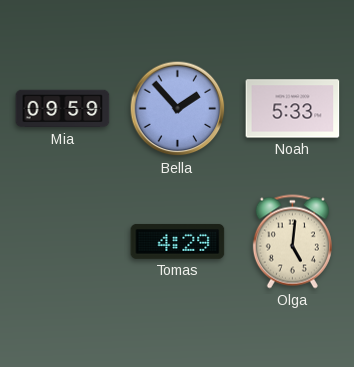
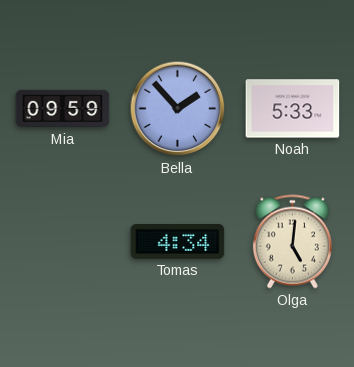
Tomas: 4:29 -> 4:34
